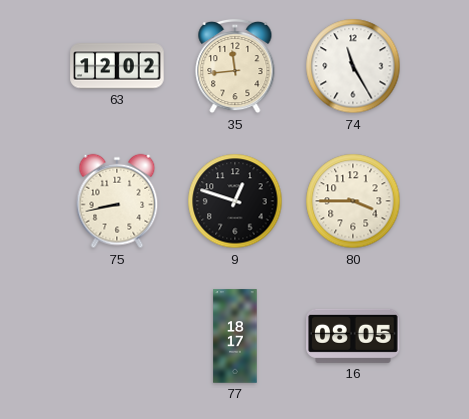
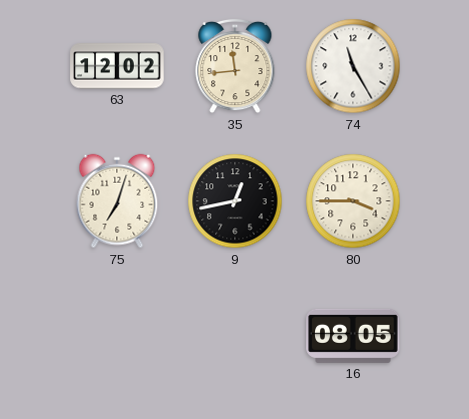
75: 8:43 -> 7:03
9: 12:48 -> 12:43
77: 18:17 -> none
